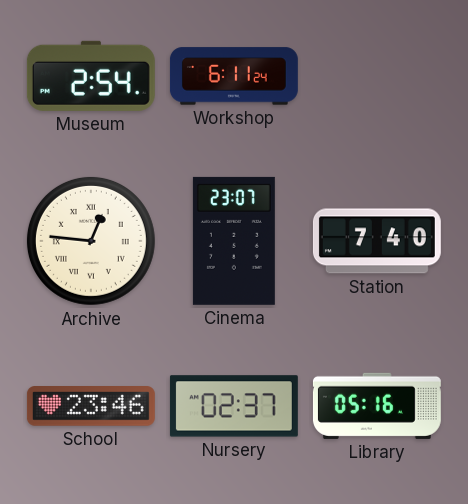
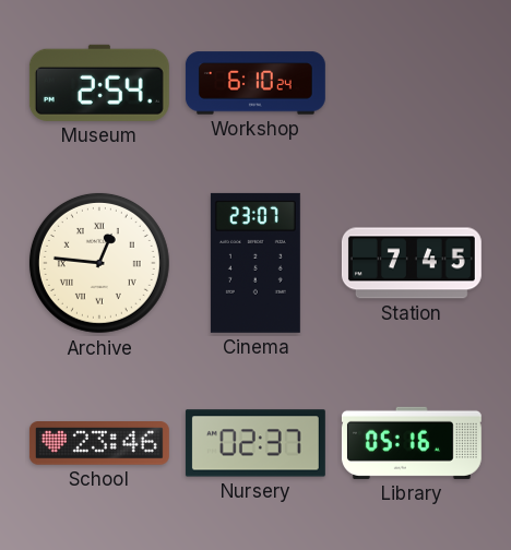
Workshop: 6:11 -> 6:10
Station: 7:40 -> 7:45
